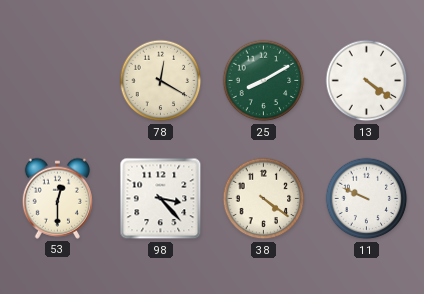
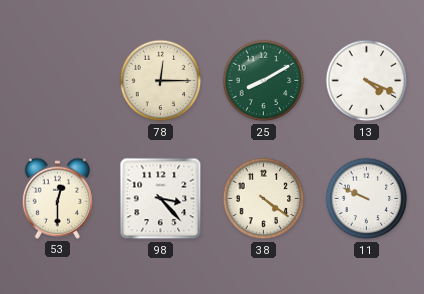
78: 12:20 -> 12:15
13: 4:21 -> 4:19
